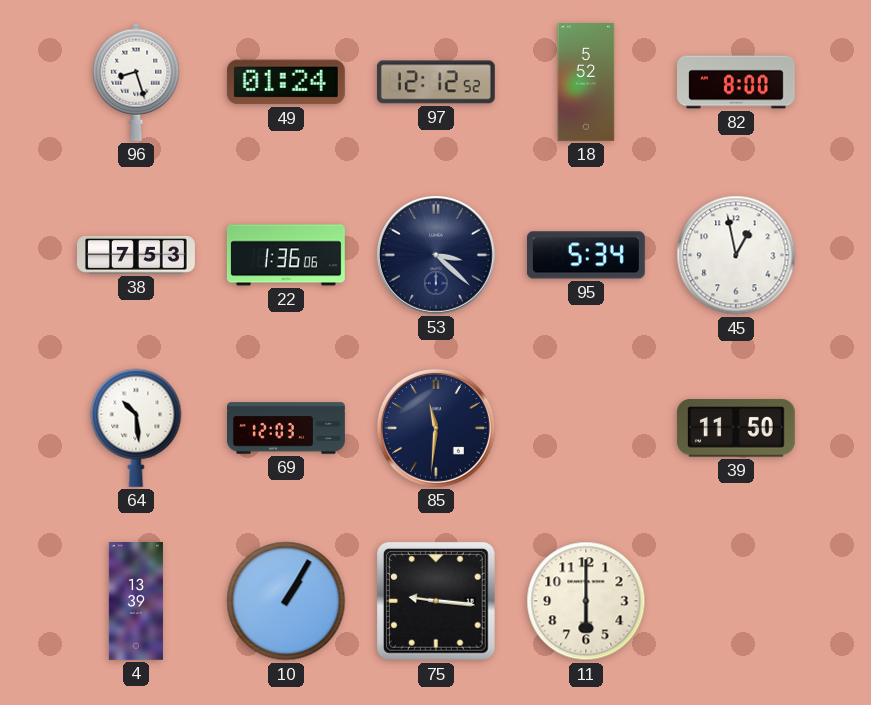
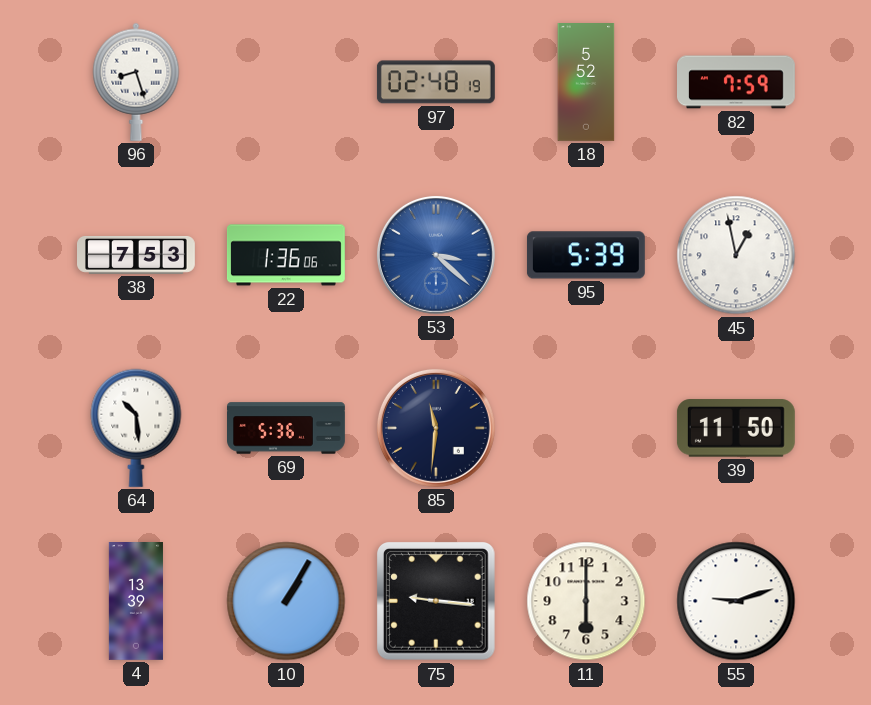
49: 01:24 -> none
97: 12:12 -> 02:48
82: 8:00 -> 7:59
53 dial: navy -> blue
95: 5:34 -> 5:39
69: 12:03 -> 5:36
55: none -> 9:12
